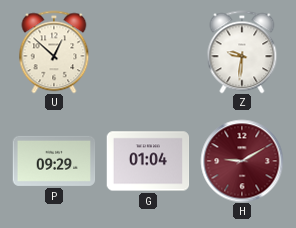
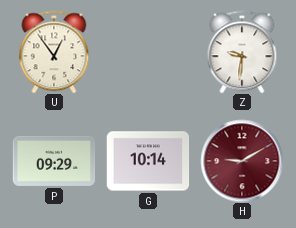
U: 12:52 -> 12:54
G: 01:04 -> 10:14
